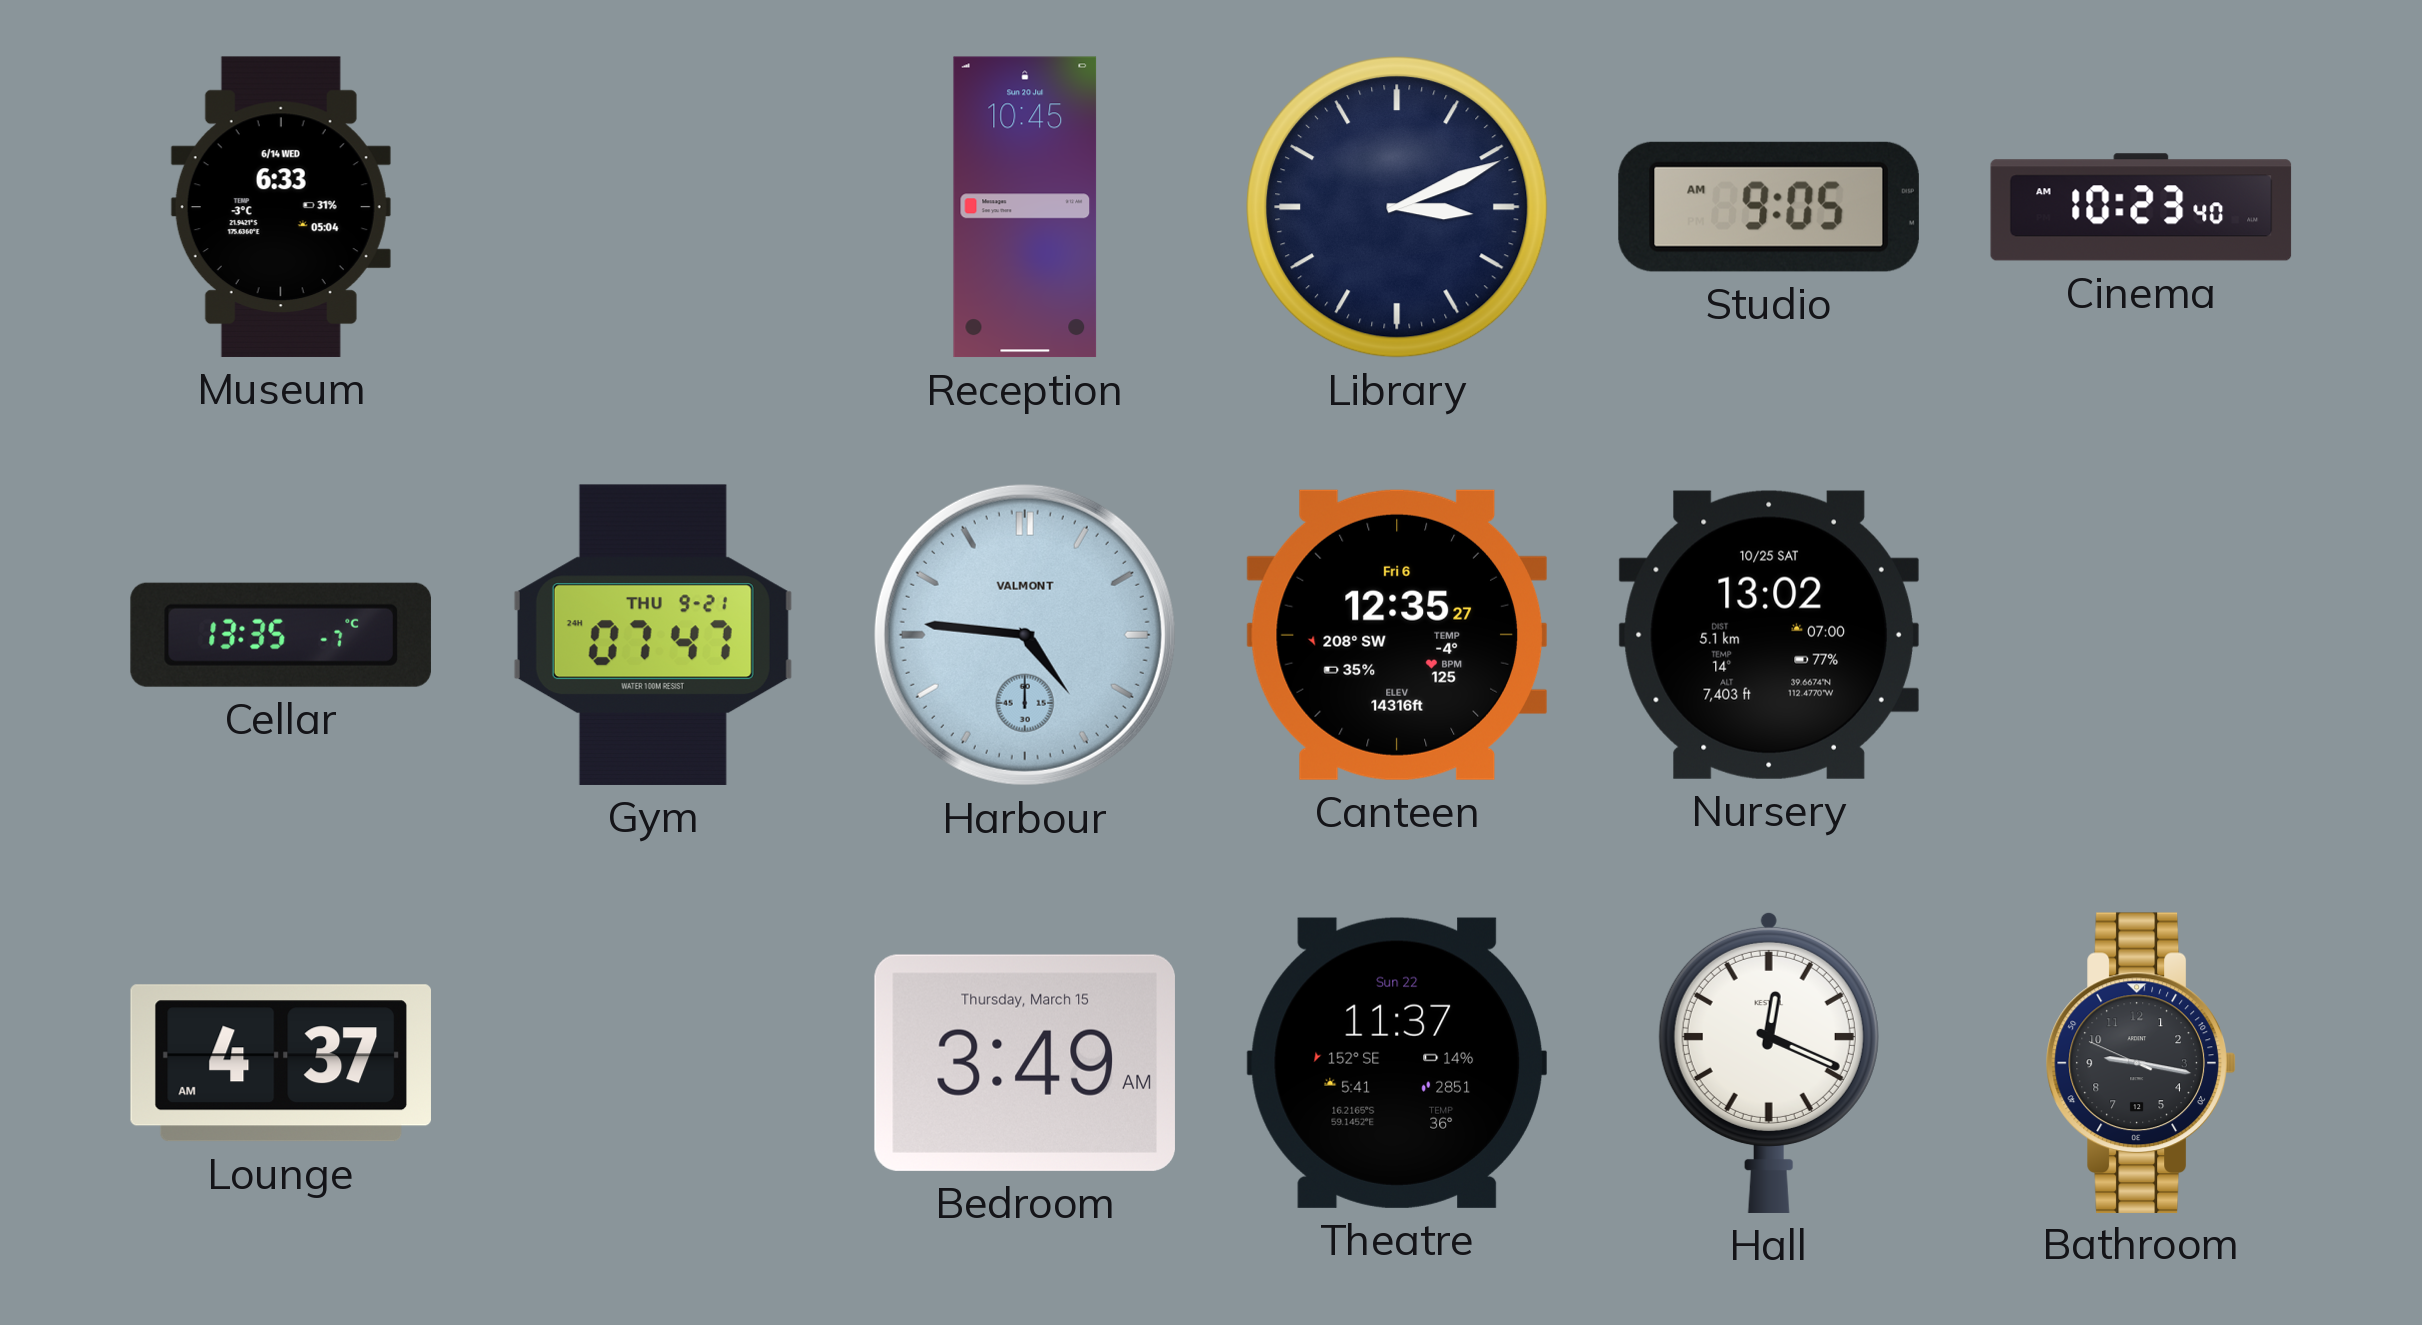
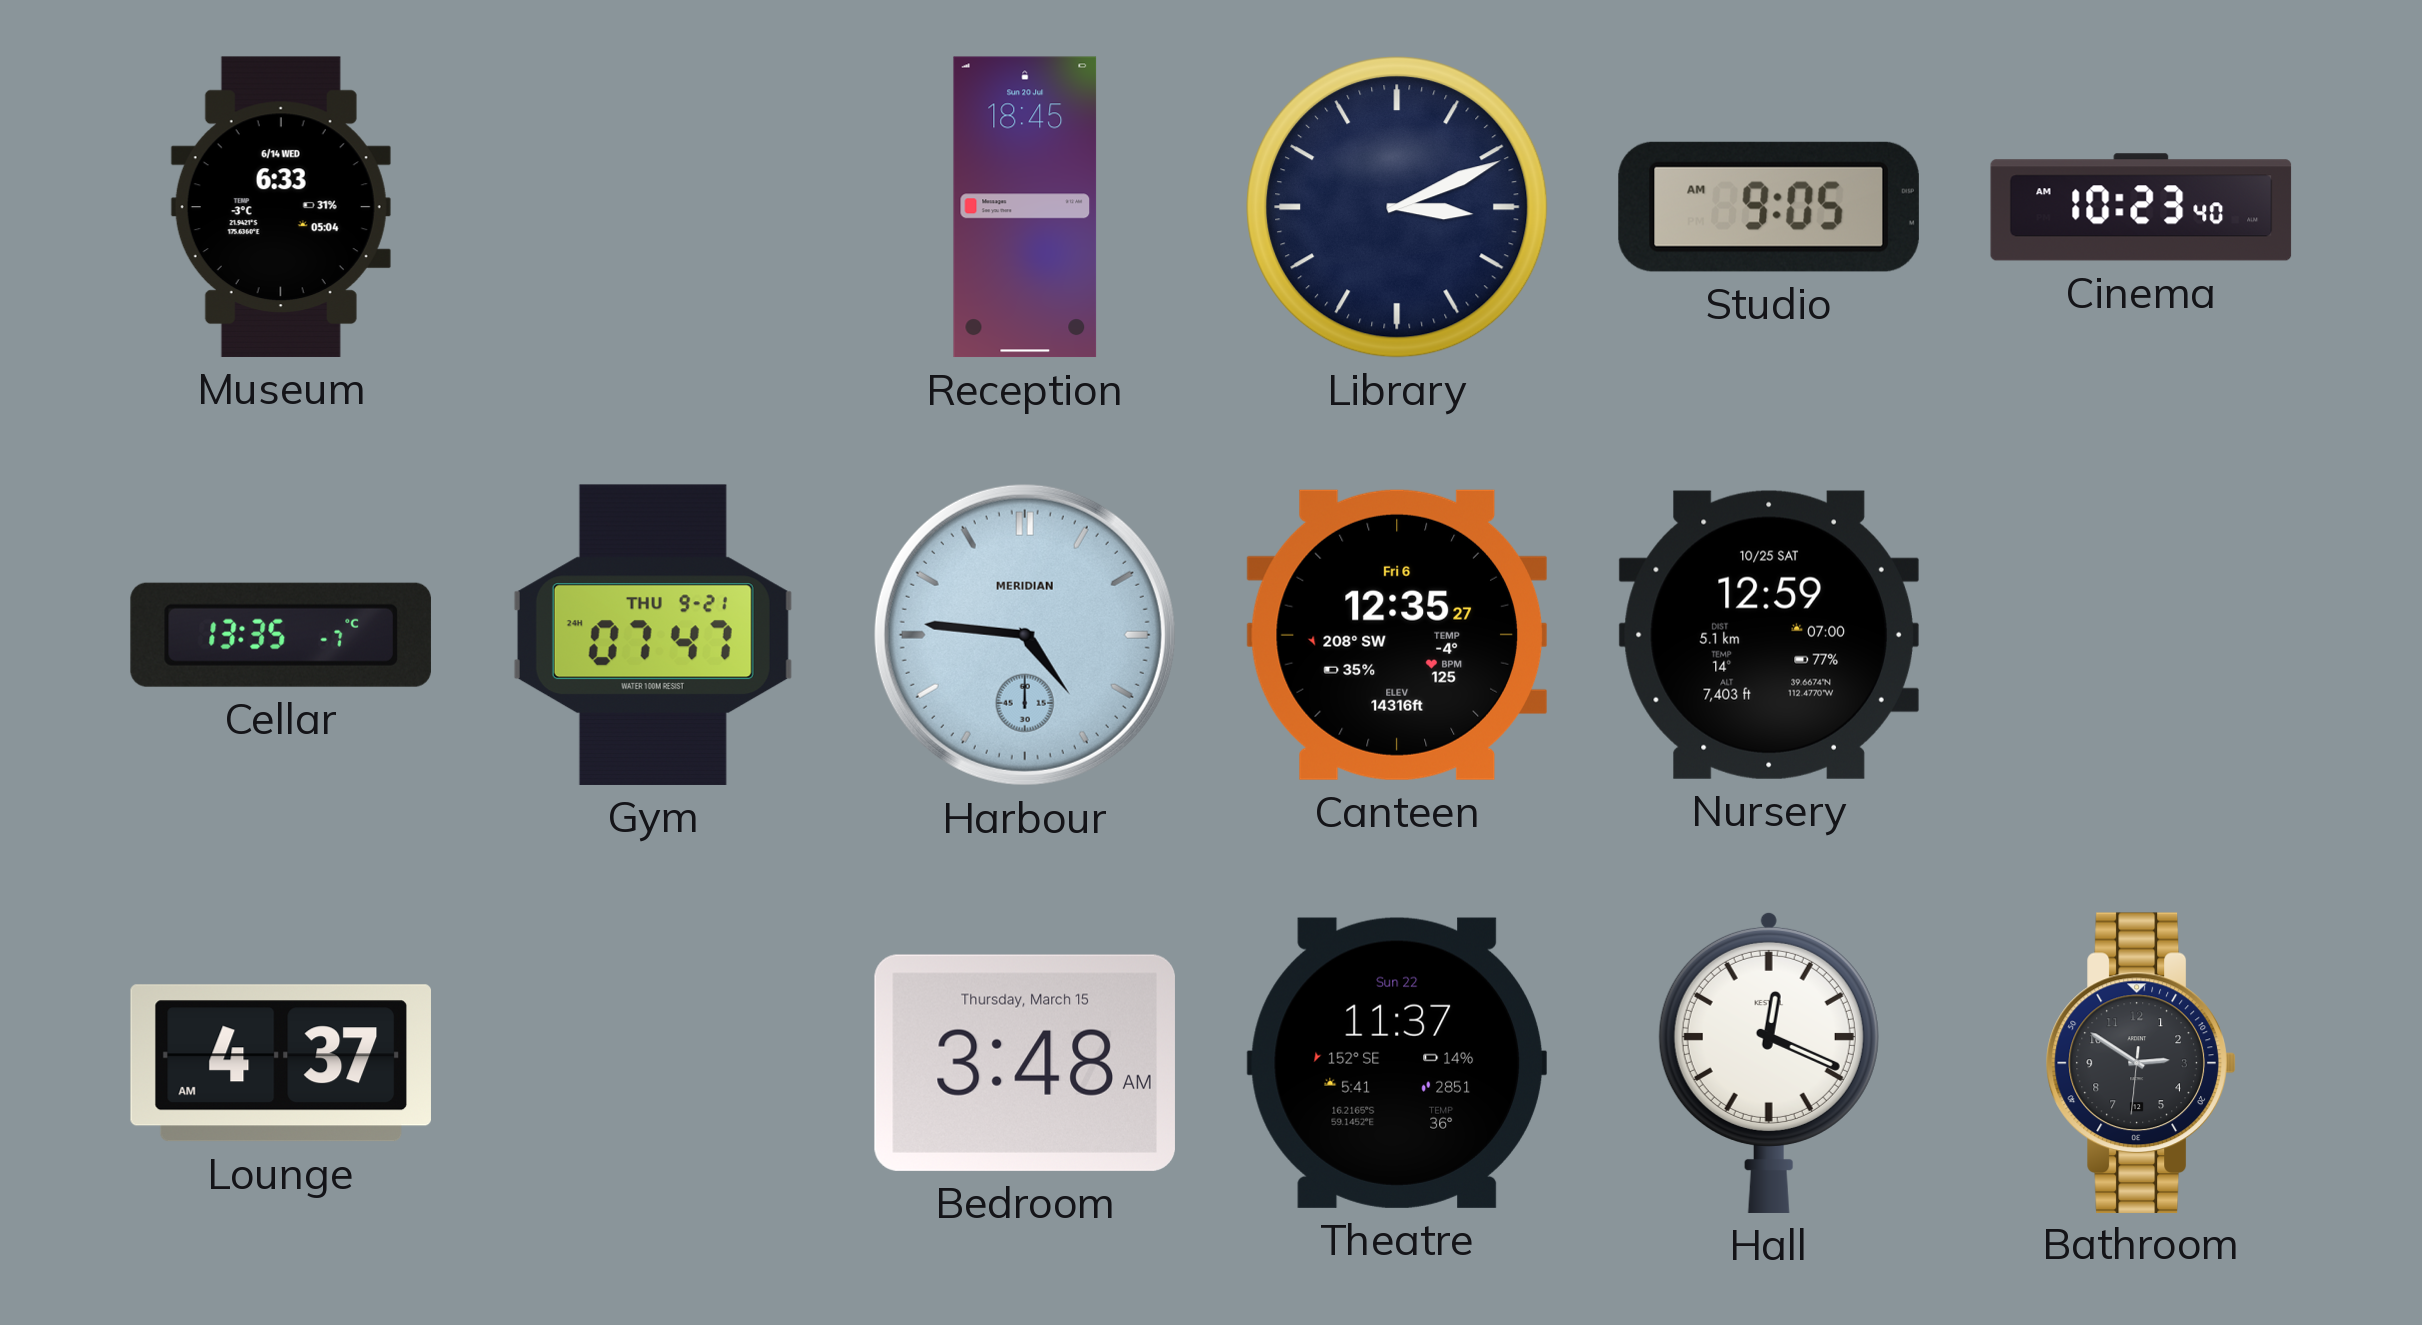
Reception: 10:45 -> 18:45
Harbour brand: VALMONT -> MERIDIAN
Nursery: 13:02 -> 12:59
Bedroom: 3:49 -> 3:48
Bathroom: 9:16 -> 2:50
